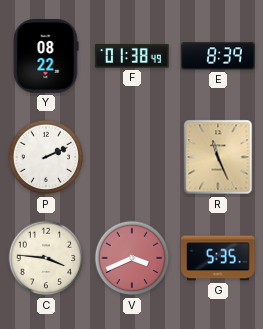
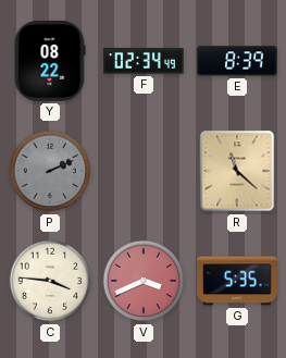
F: 01:38 -> 02:34
P dial: white -> grey
R: 11:26 -> 11:22
